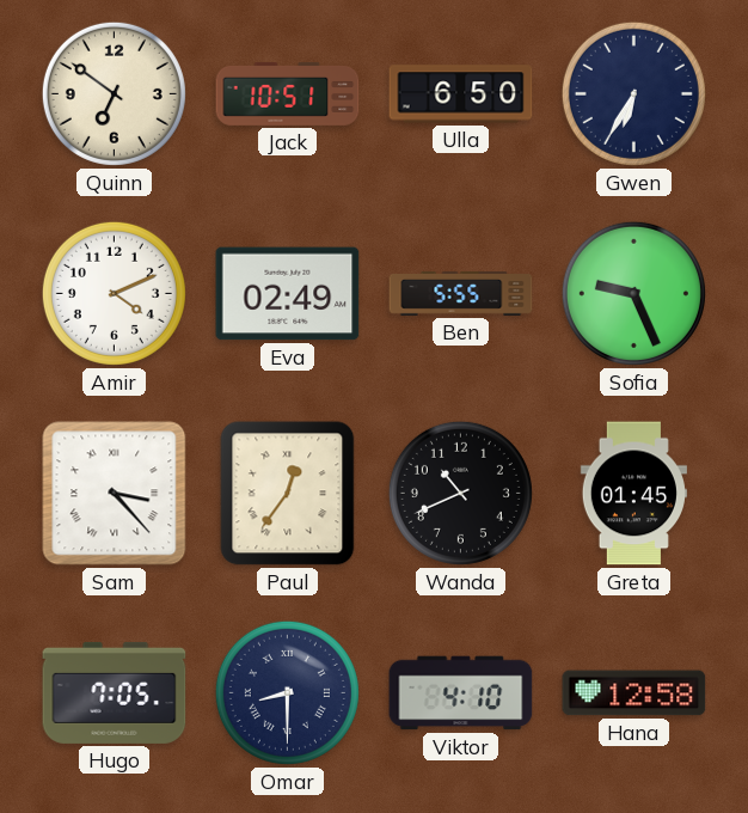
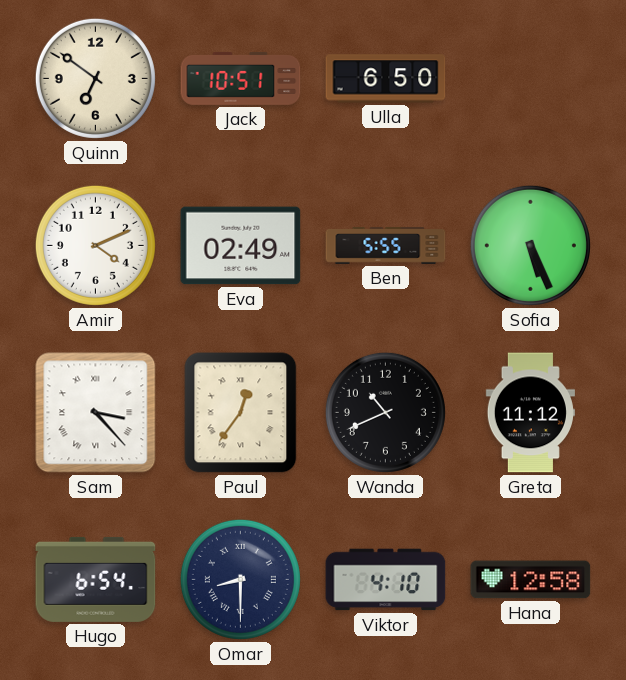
Gwen: 6:35 -> none
Sofia: 9:26 -> 5:26
Greta: 01:45 -> 11:12
Hugo: 7:05 -> 6:54
